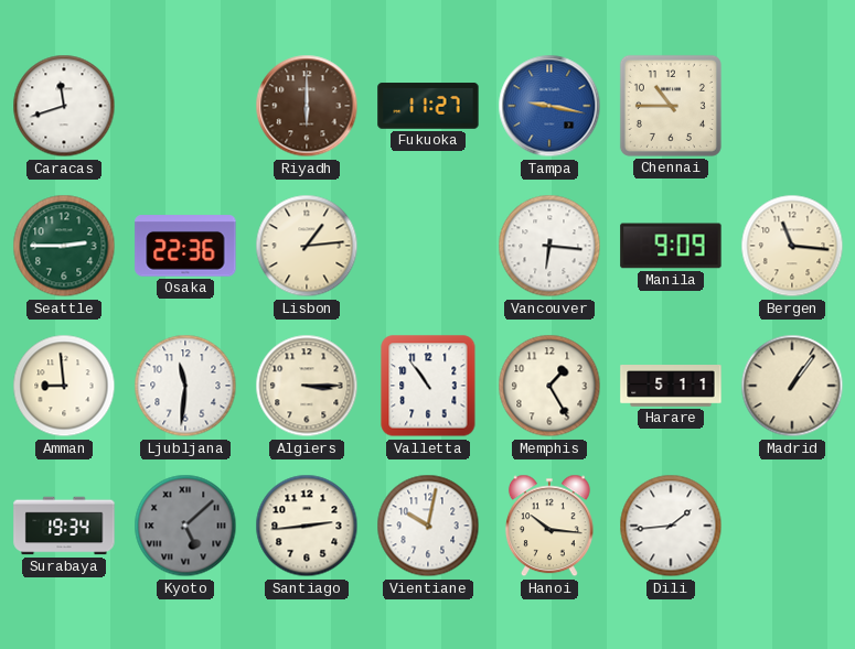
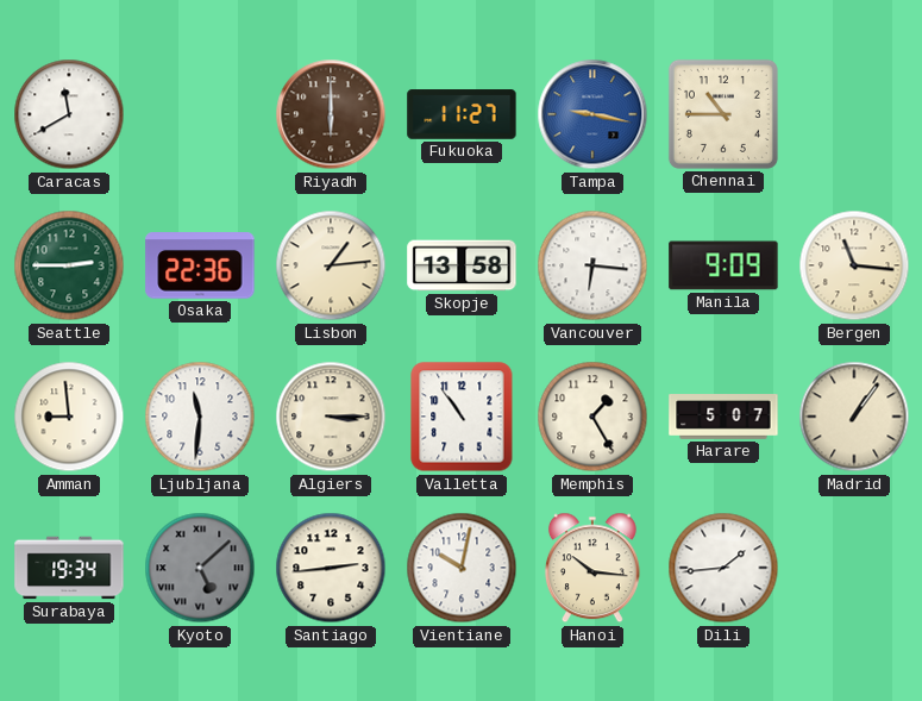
Caracas: 11:42 -> 11:40
Skopje: none -> 13:58
Harare: 5:11 -> 5:07
